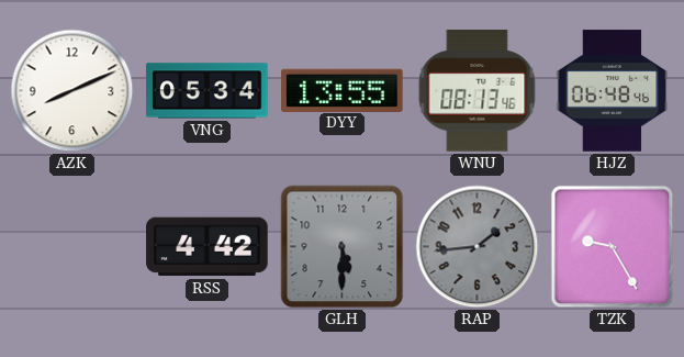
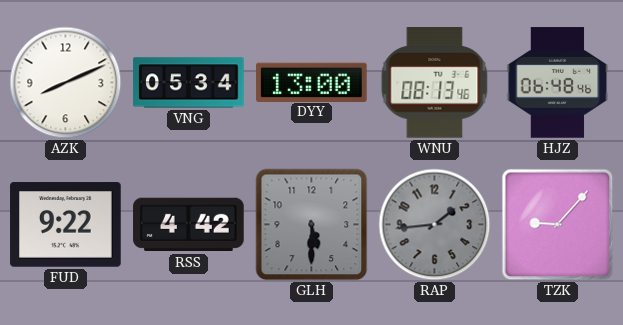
DYY: 13:55 -> 13:00
FUD: none -> 9:22
TZK: 9:25 -> 9:07
